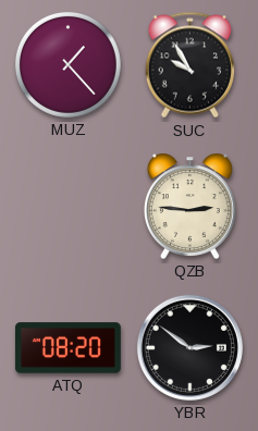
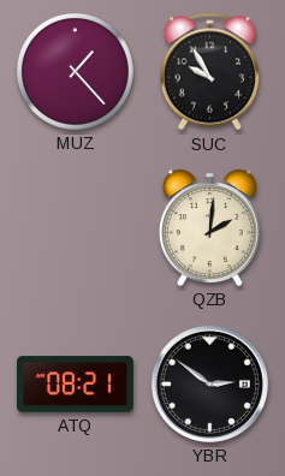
QZB: 2:46 -> 2:01
ATQ: 08:20 -> 08:21
